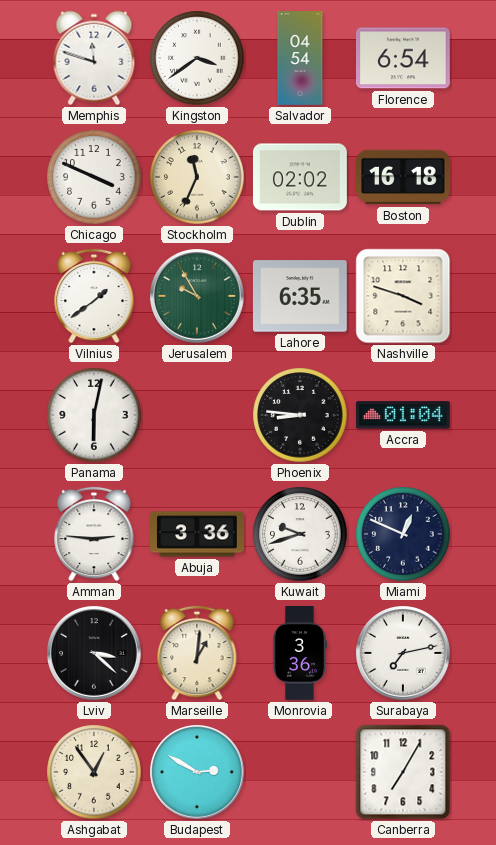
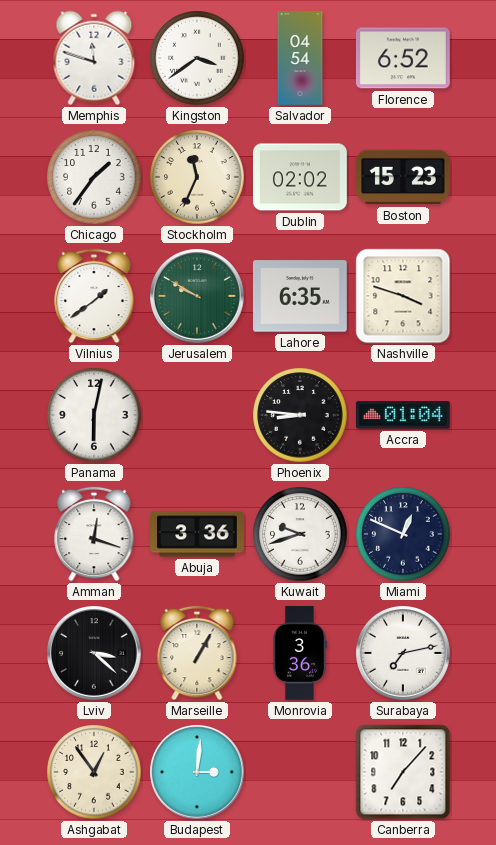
Florence: 6:54 -> 6:52
Chicago: 3:49 -> 1:36
Boston: 16:18 -> 15:23
Jerusalem: 9:55 -> 9:50
Amman: 2:46 -> 12:18
Marseille: 1:01 -> 1:05
Budapest: 2:50 -> 3:01
Canberra: 7:05 -> 7:07
